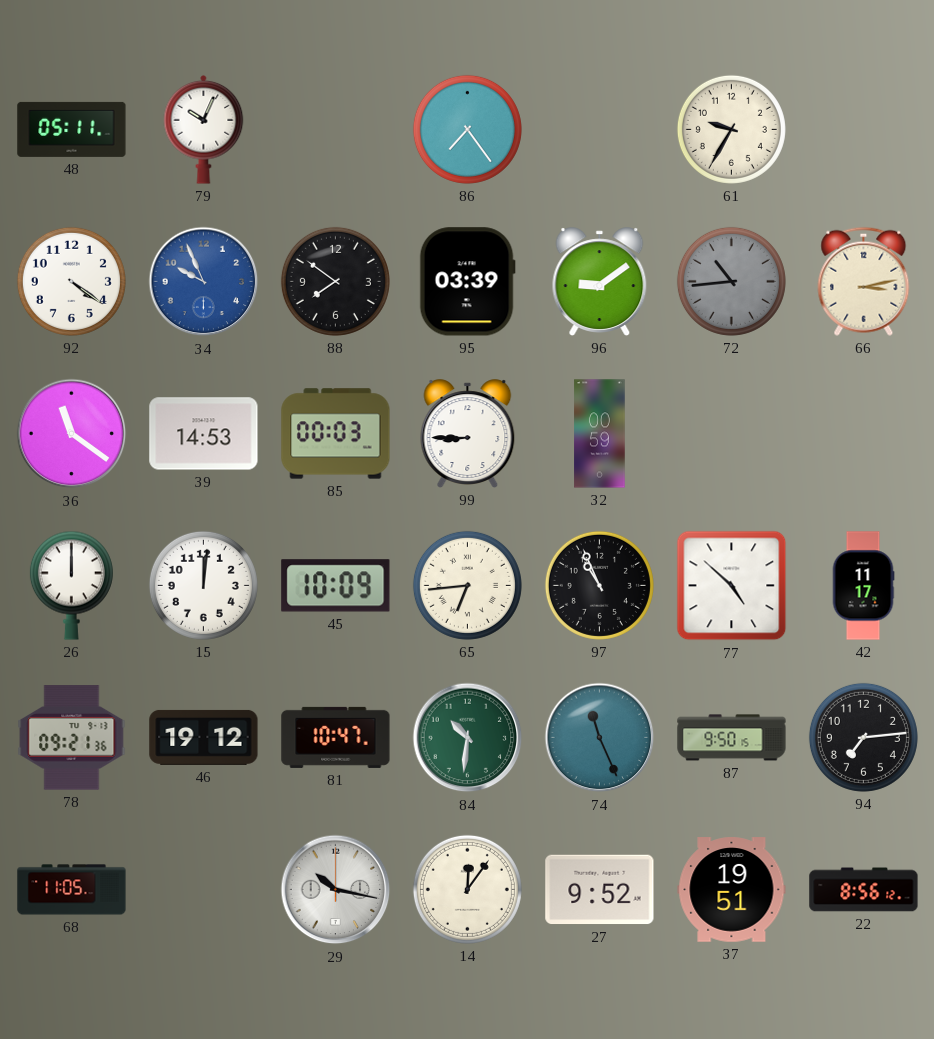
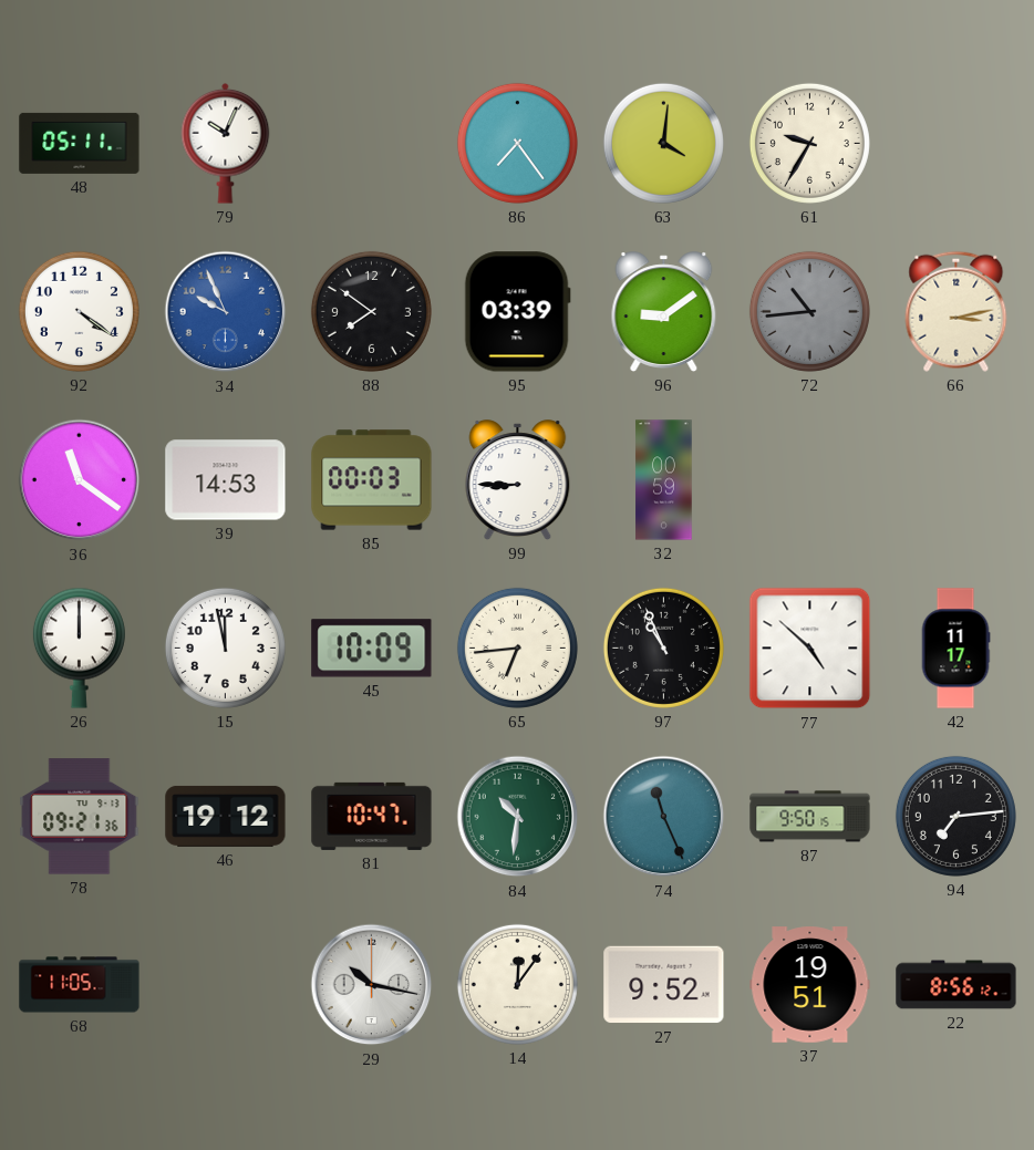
63: none -> 4:01
15: 12:01 -> 11:58
